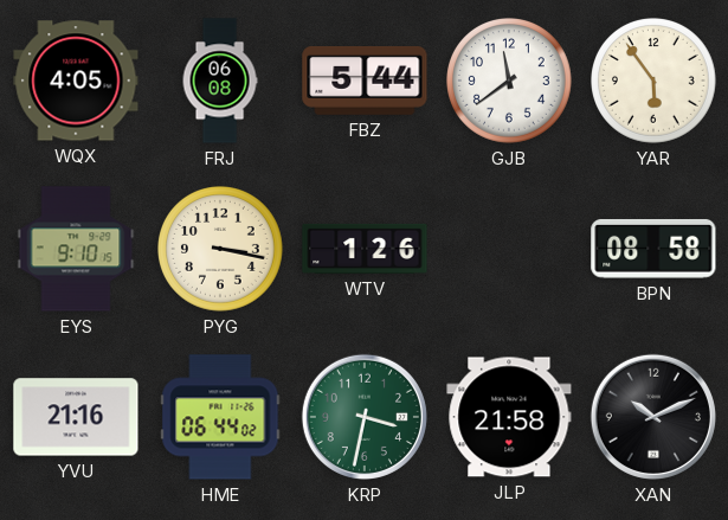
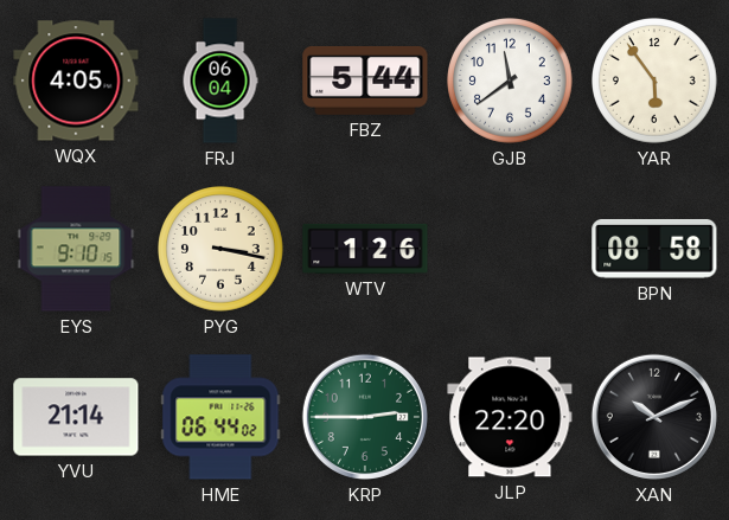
FRJ: 06:08 -> 06:04
YVU: 21:16 -> 21:14
KRP: 3:32 -> 2:45
JLP: 21:58 -> 22:20
